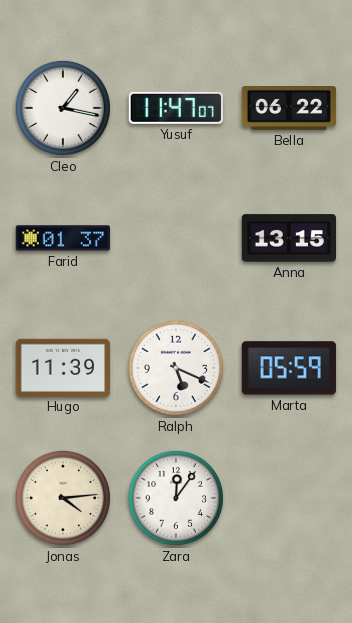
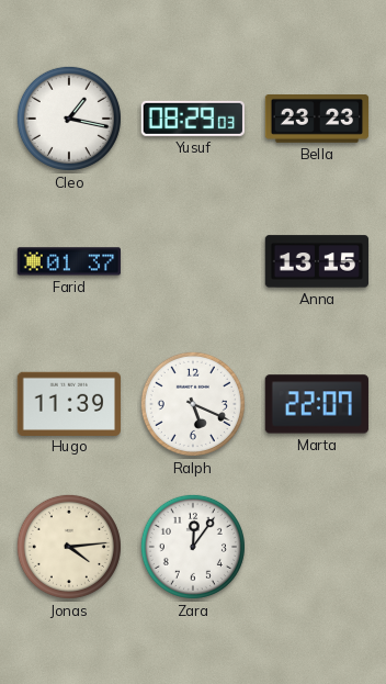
Yusuf: 11:47 -> 08:29
Bella: 06:22 -> 23:23
Marta: 05:59 -> 22:07
